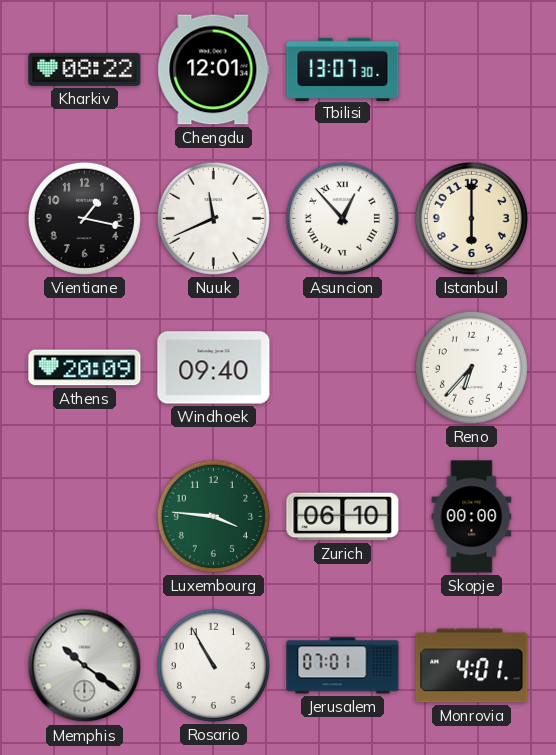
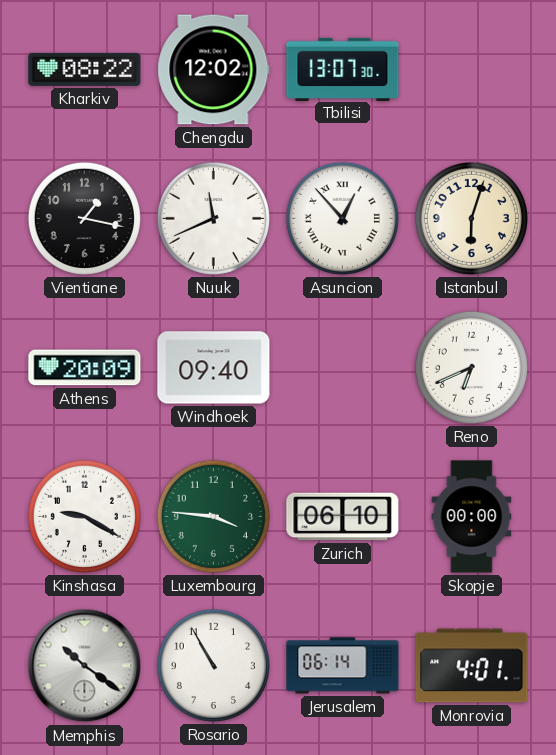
Chengdu: 12:01 -> 12:02
Istanbul: 6:00 -> 6:03
Reno: 6:37 -> 6:41
Kinshasa: none -> 9:20
Jerusalem: 07:01 -> 06:14
